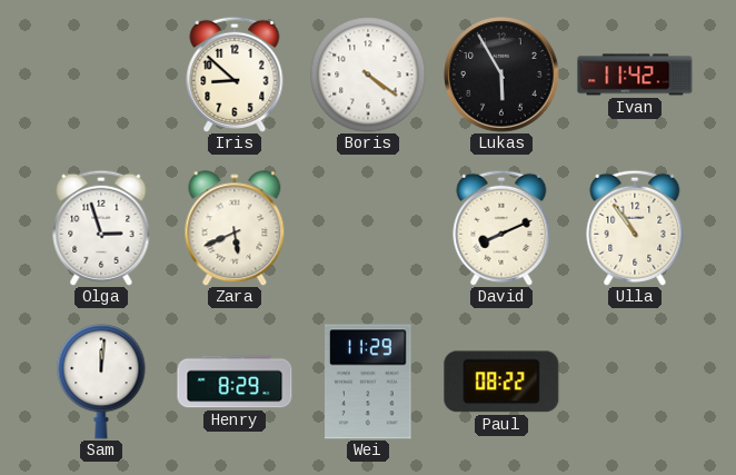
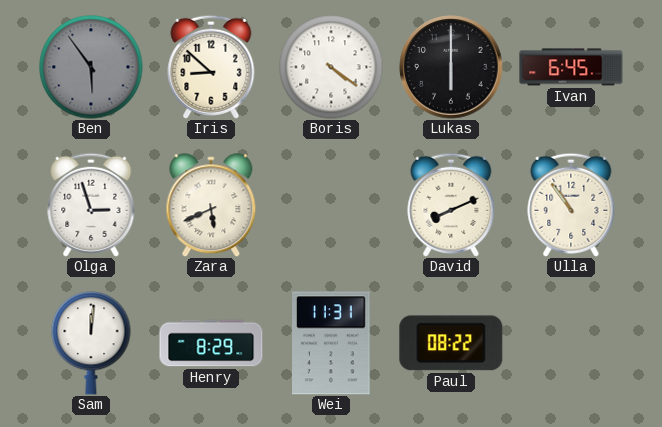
Ben: none -> 5:54
Lukas: 5:55 -> 6:00
Ivan: 11:42 -> 6:45
Wei: 11:29 -> 11:31
